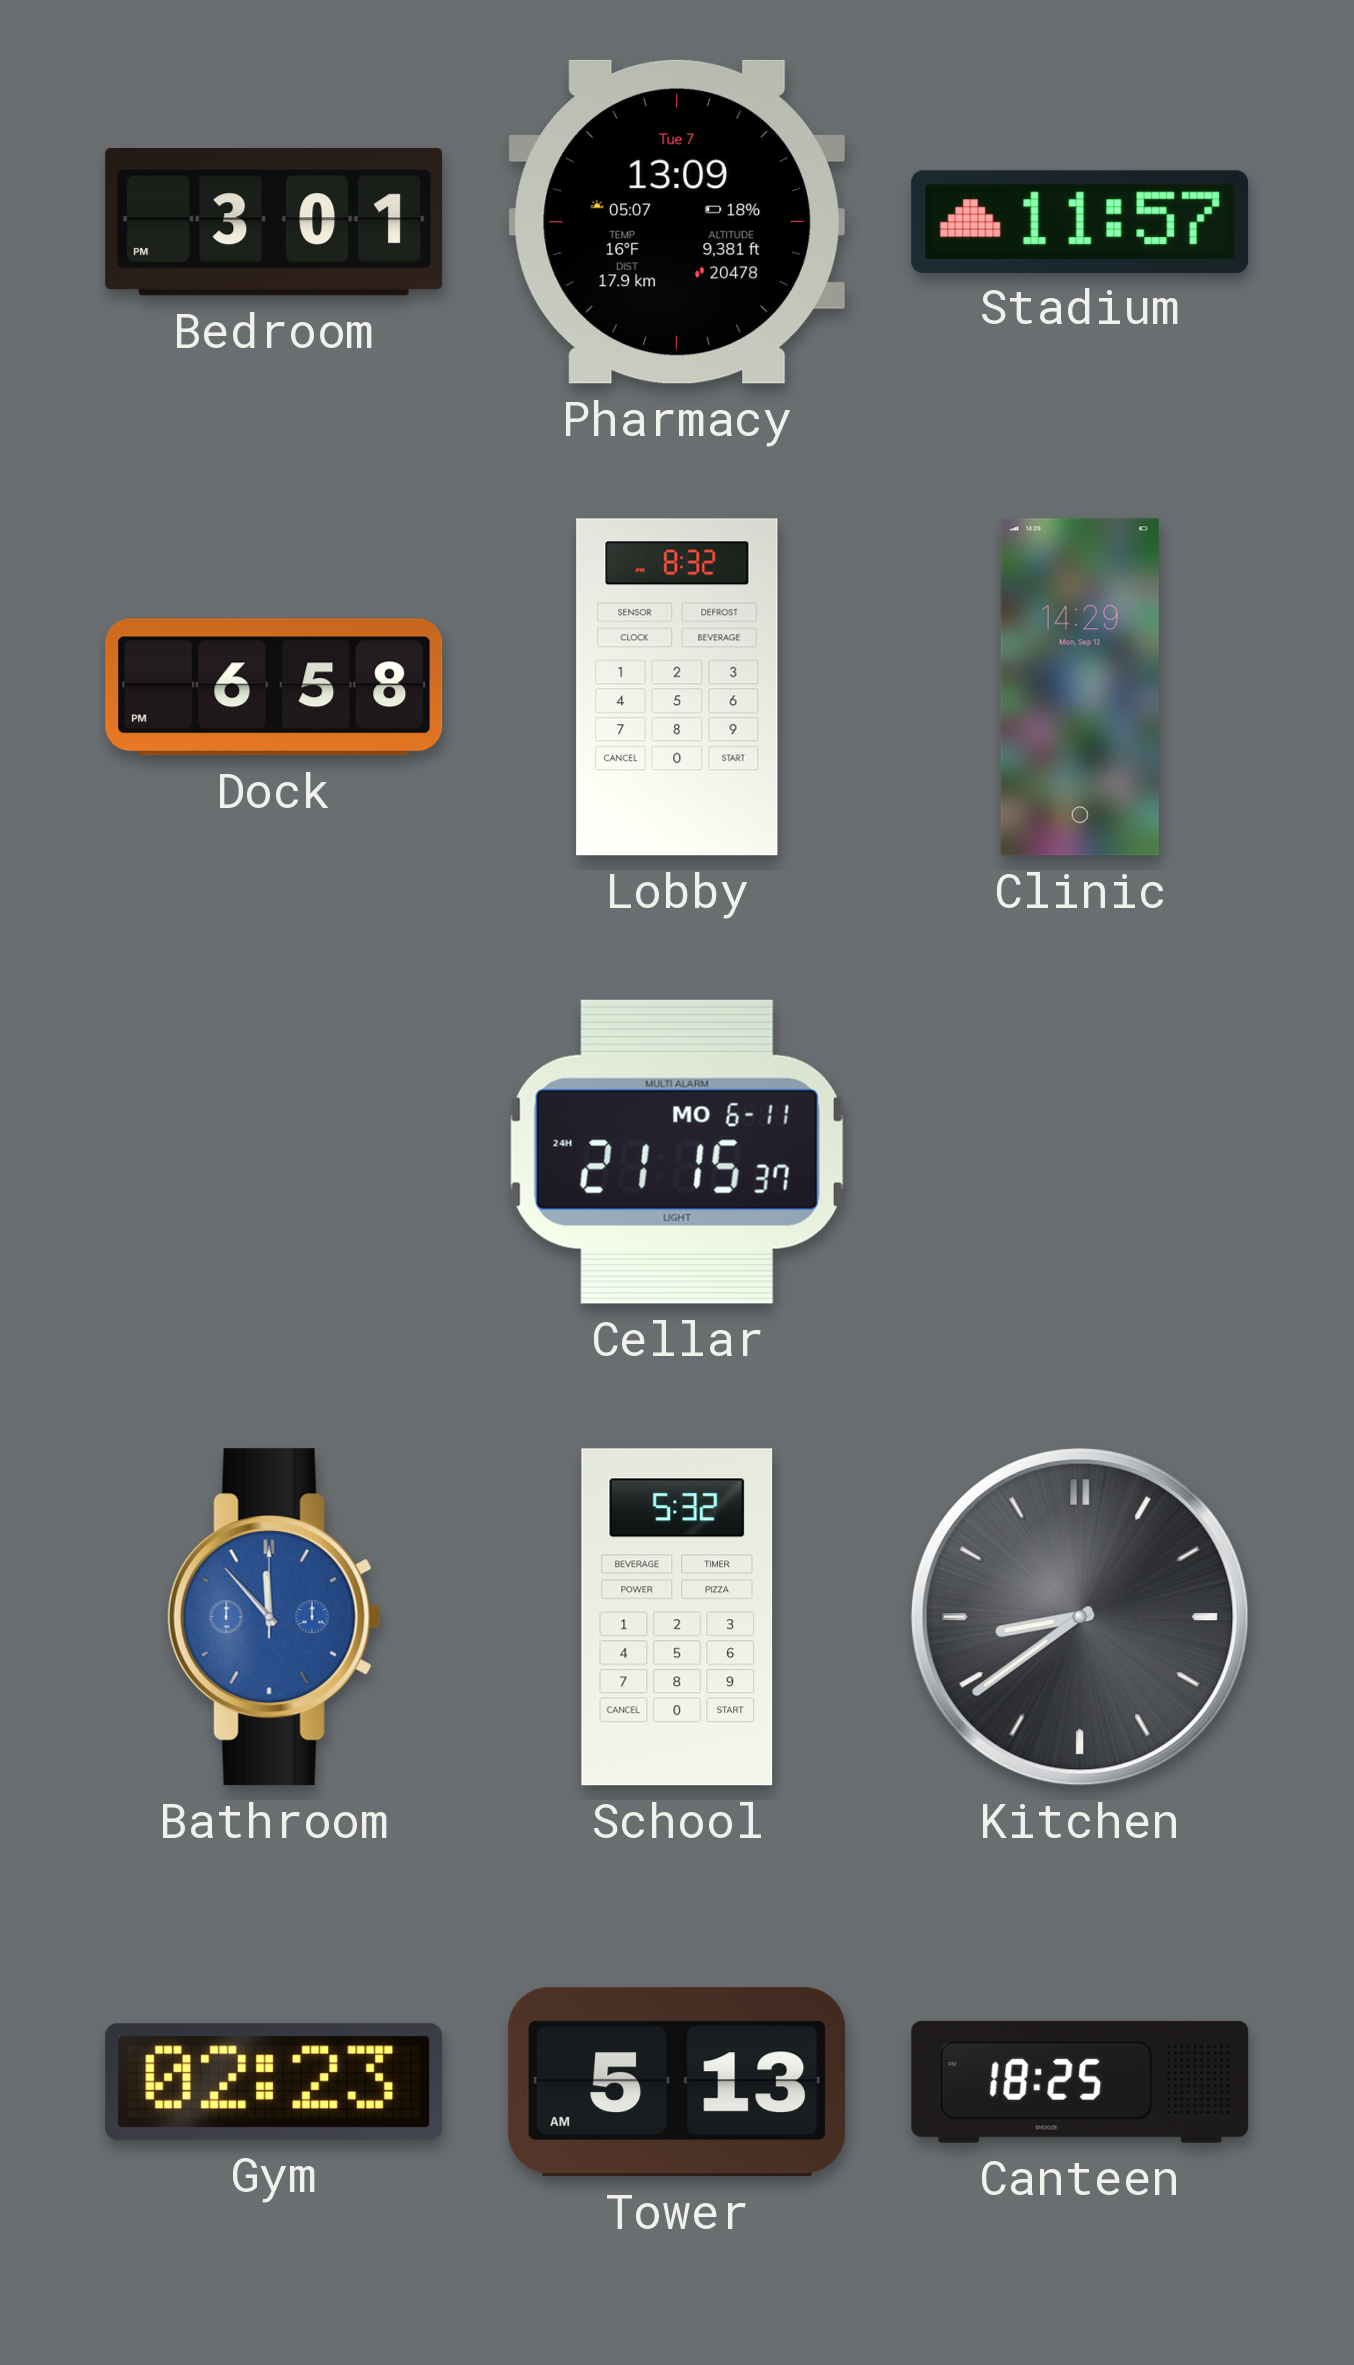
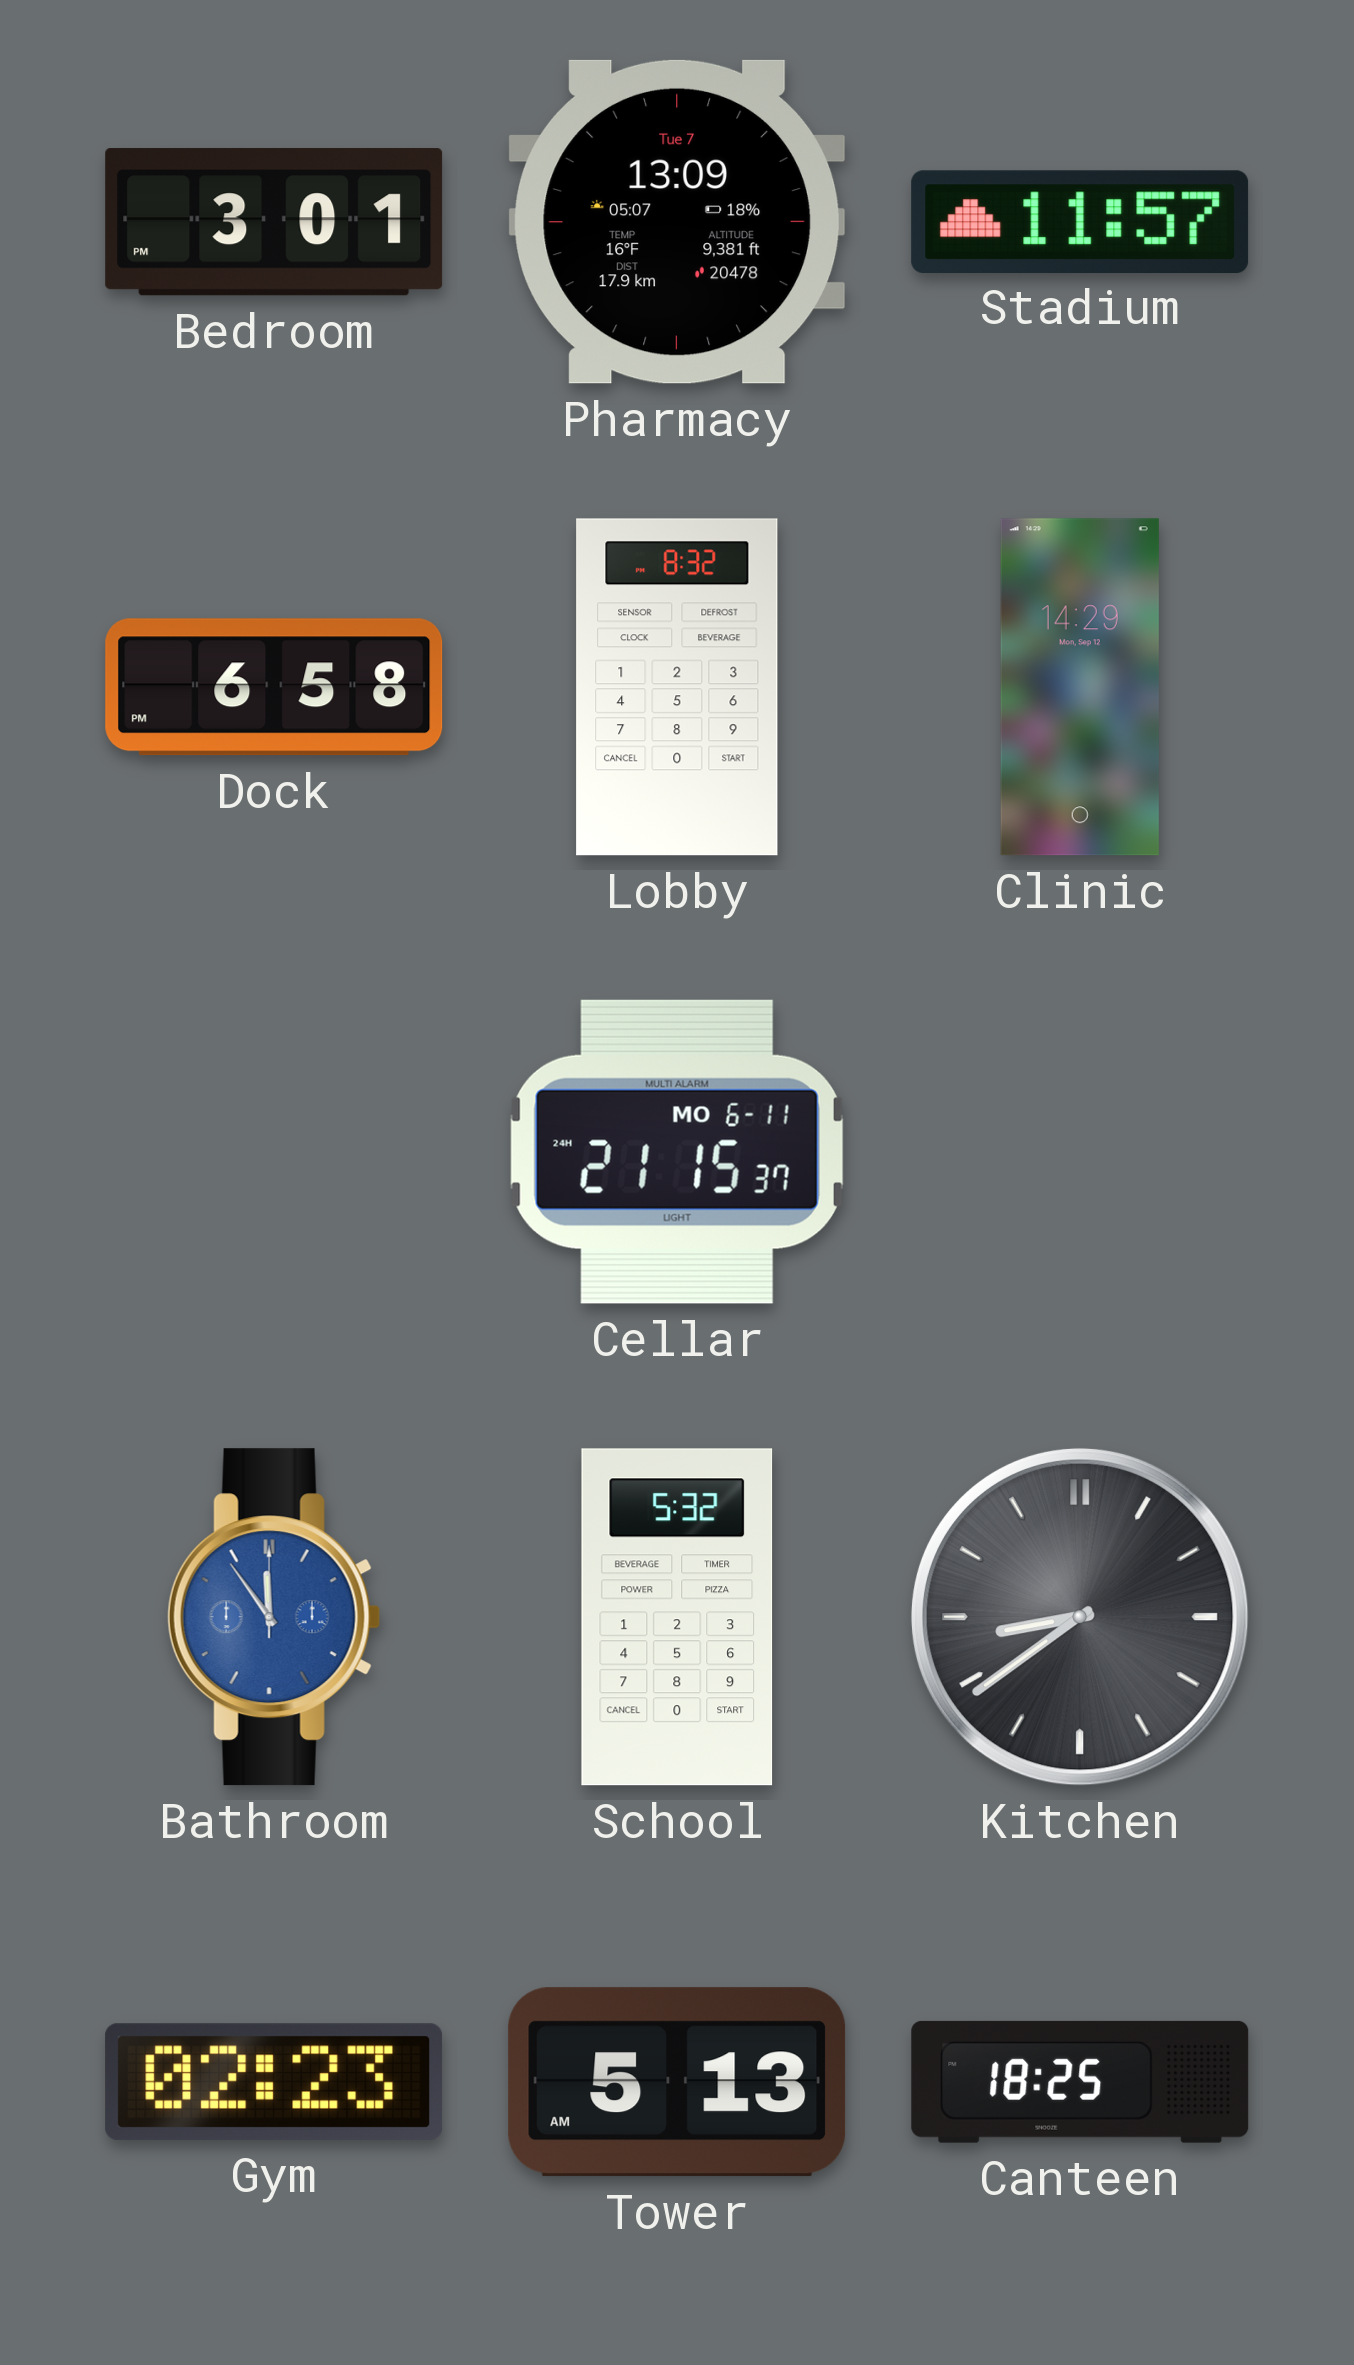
Bathroom: 11:53 -> 11:54
